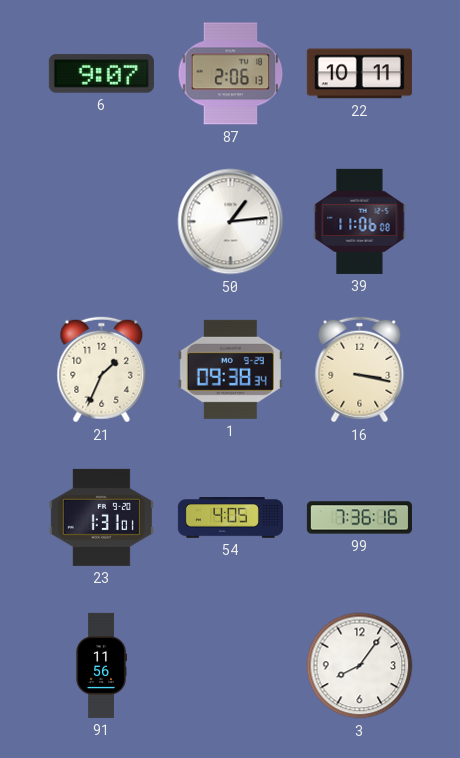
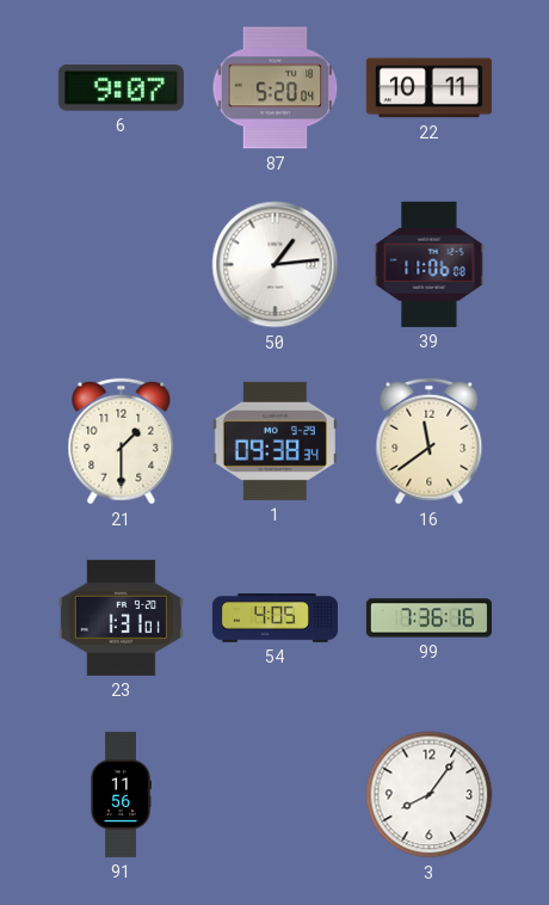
87: 2:06 -> 5:20
21: 1:34 -> 1:30
16: 3:17 -> 11:39
